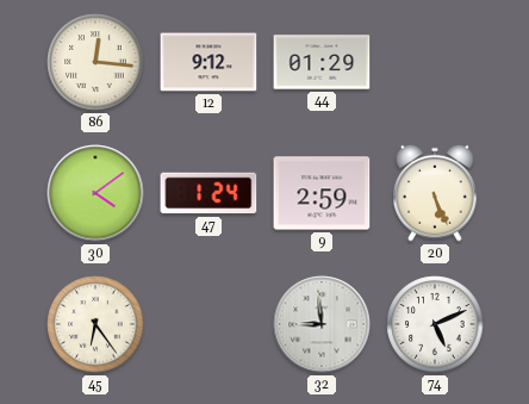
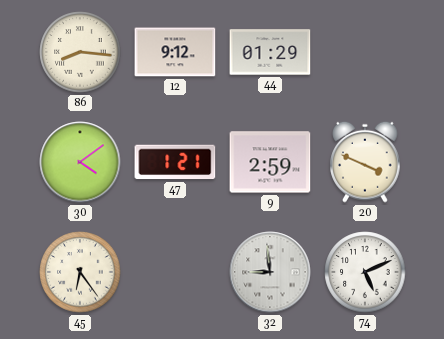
86: 12:16 -> 8:16
47: 1:24 -> 1:21
20: 5:26 -> 3:49
